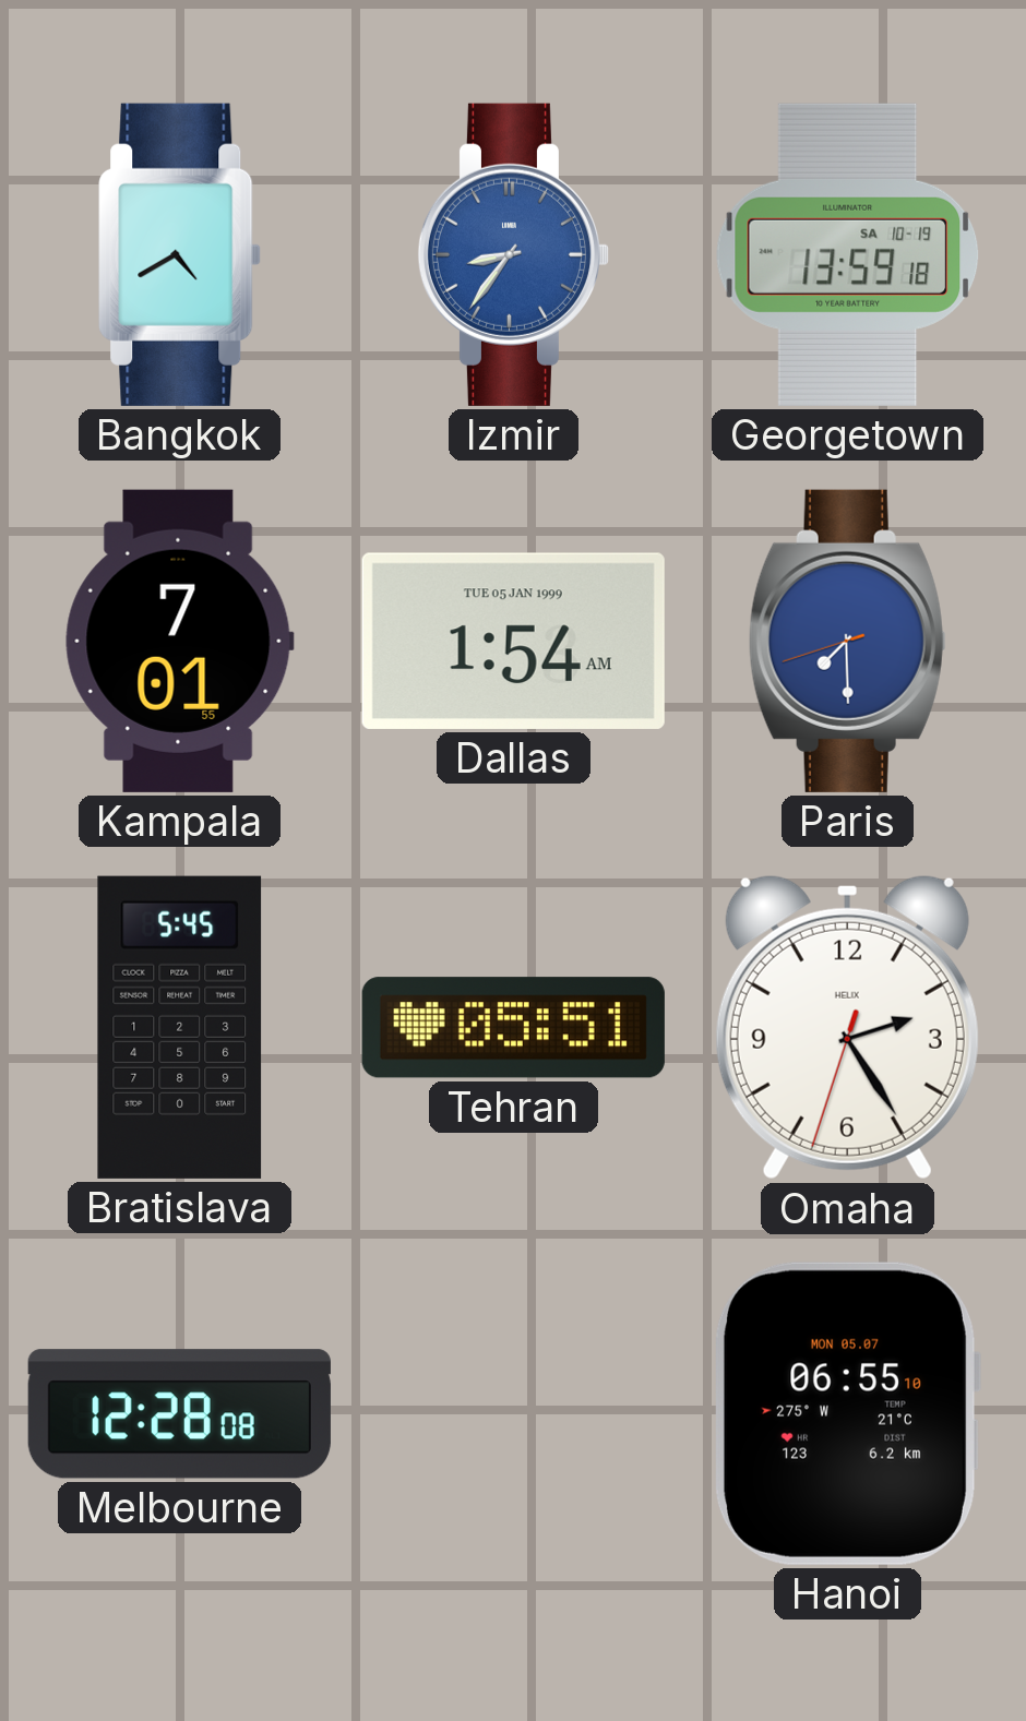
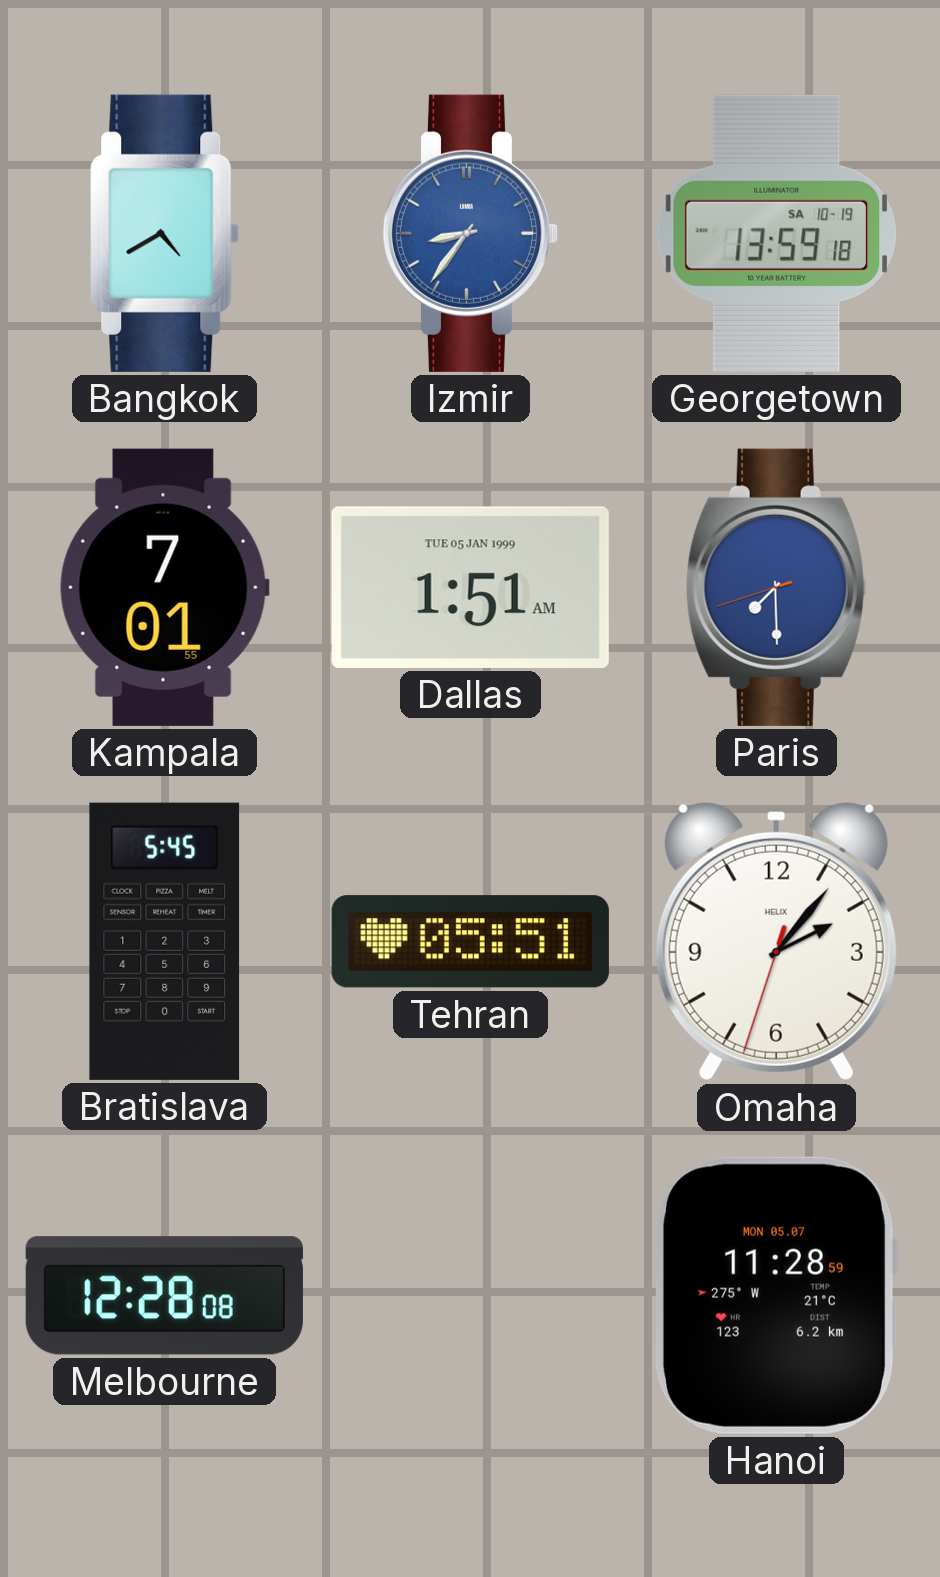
Dallas: 1:54 -> 1:51
Omaha: 2:24 -> 2:06
Hanoi: 06:55 -> 11:28
